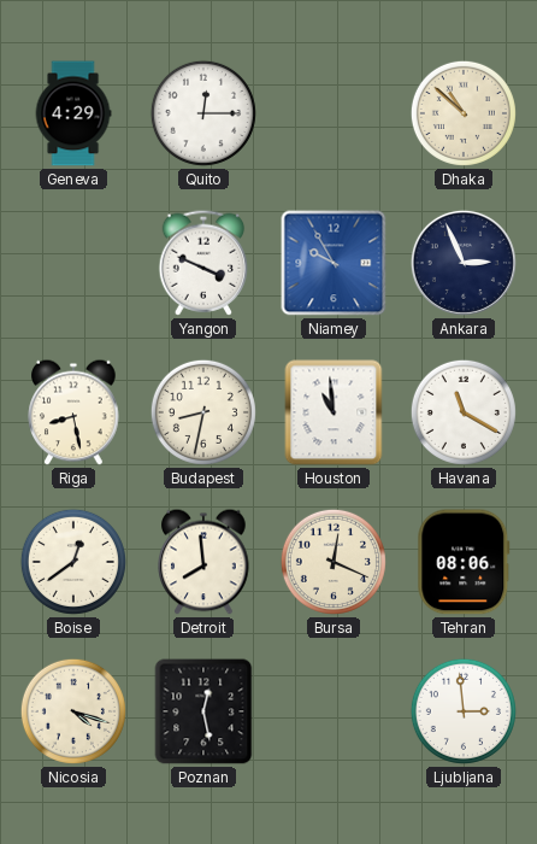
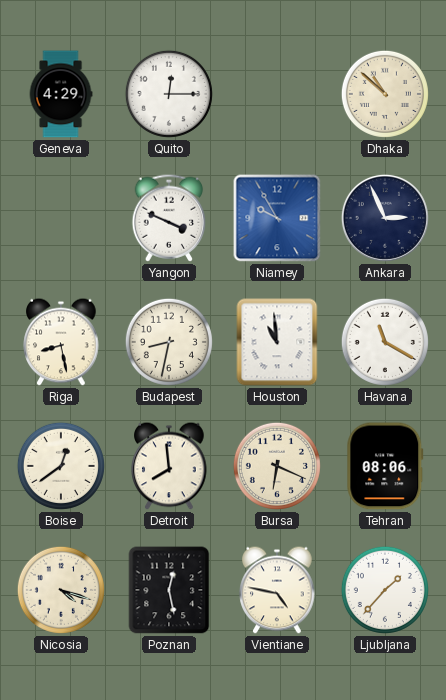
Bursa: 12:19 -> 6:19
Vientiane: none -> 4:47
Ljubljana: 2:59 -> 1:37
